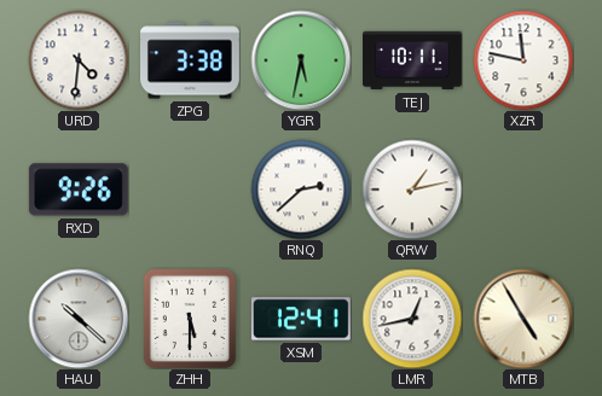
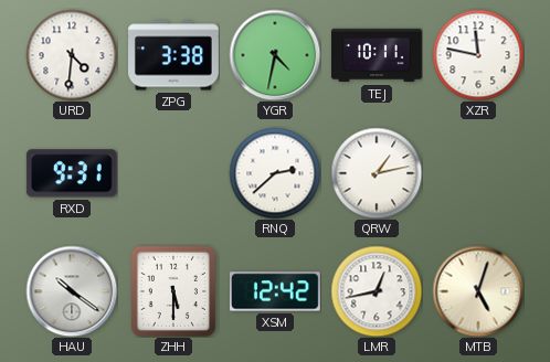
YGR: 5:32 -> 4:32
RXD: 9:26 -> 9:31
HAU: 10:22 -> 10:21
XSM: 12:41 -> 12:42
MTB: 4:55 -> 5:03
